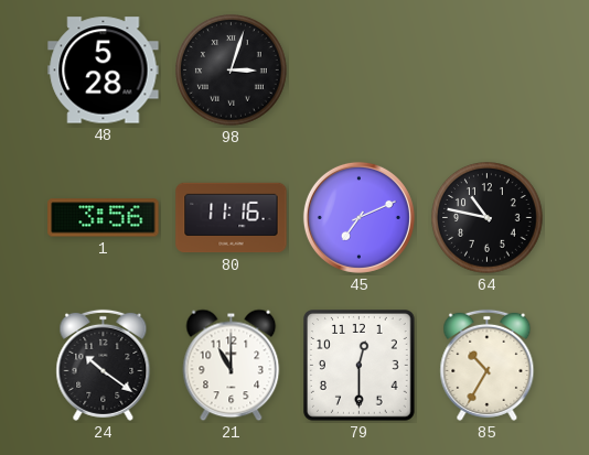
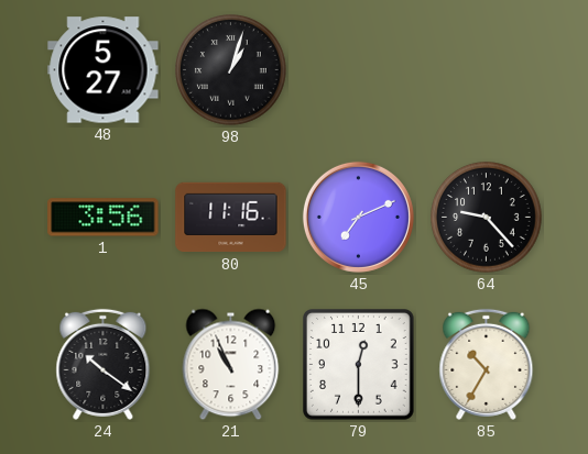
48: 5:28 -> 5:27
98: 3:03 -> 1:03
64: 10:47 -> 9:23
21: 11:00 -> 10:56
